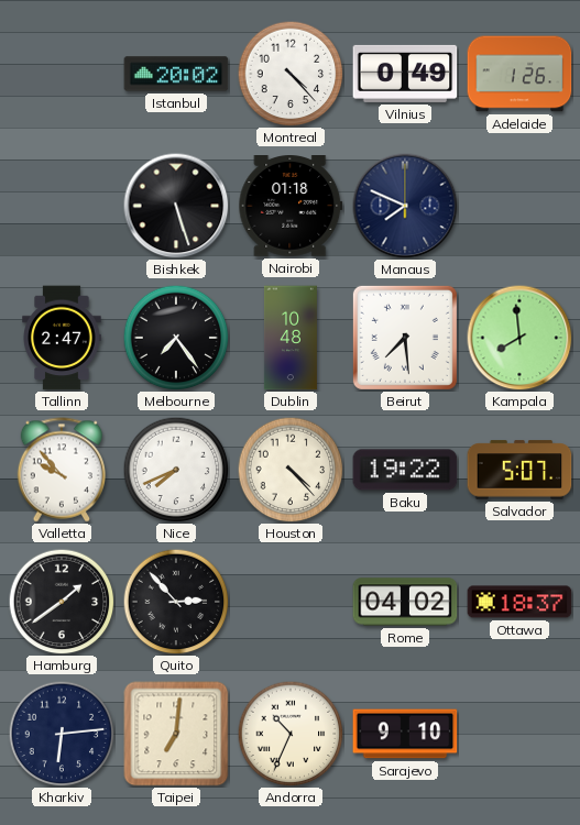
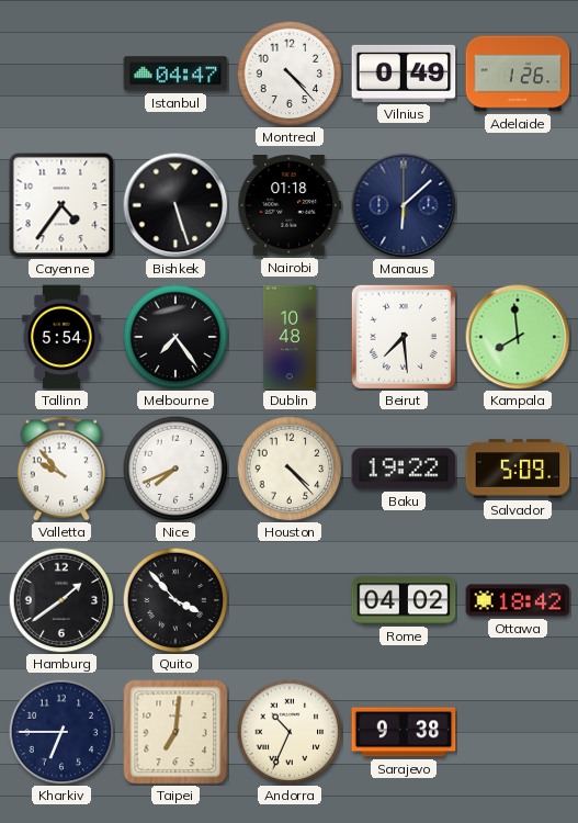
Istanbul: 20:02 -> 04:47
Cayenne: none -> 4:36
Manaus: 7:49 -> 6:08
Tallinn: 2:47 -> 5:54
Salvador: 5:07 -> 5:09
Quito: 2:53 -> 3:53
Ottawa: 18:37 -> 18:42
Kharkiv: 6:14 -> 6:45
Sarajevo: 9:10 -> 9:38
